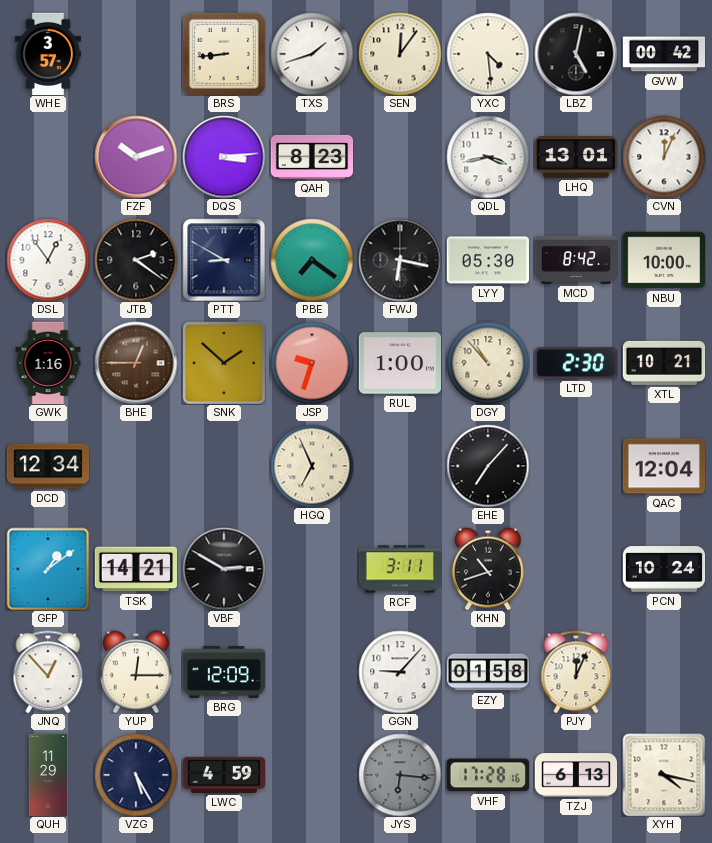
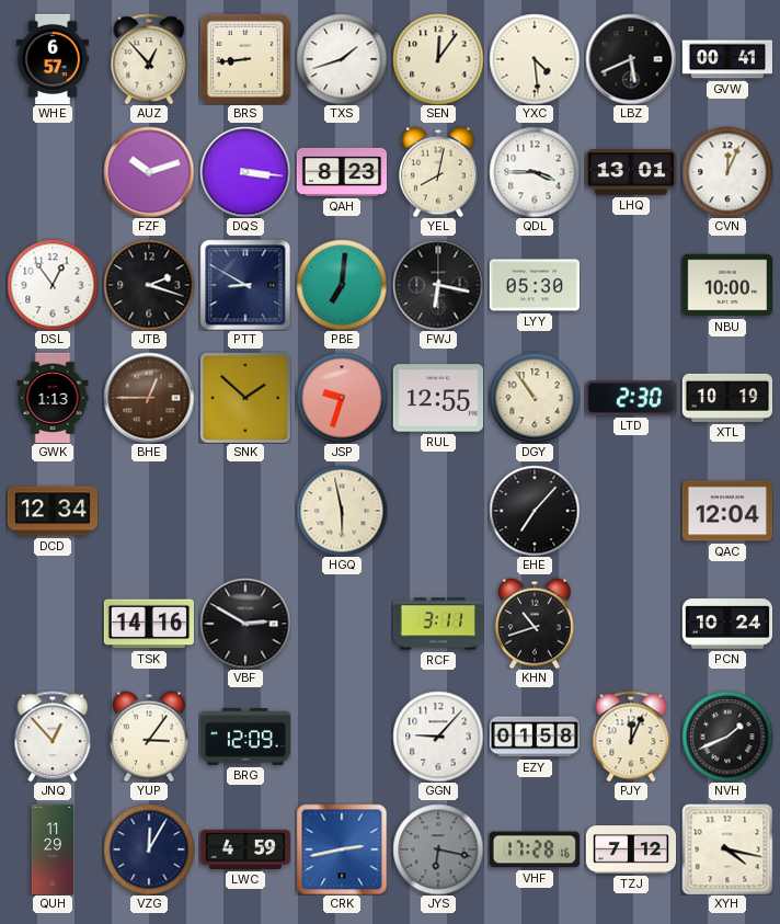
WHE: 3:57 -> 6:57
AUZ: none -> 12:53
LBZ: 5:02 -> 5:41
GVW: 00:42 -> 00:41
DQS: 3:14 -> 3:16
YEL: none -> 8:02
QDL: 3:43 -> 3:45
JTB: 2:21 -> 2:18
PBE: 7:21 -> 7:01
MCD: 8:42 -> none
GWK: 1:16 -> 1:13
RUL: 1:00 -> 12:55
DGY: 10:53 -> 10:54
XTL: 10:21 -> 10:19
HGQ: 6:56 -> 5:58
GFP: 1:09 -> none
TSK: 14:21 -> 14:16
YUP: 12:15 -> 3:06
NVH: none -> 1:41
VZG: 5:25 -> 12:05
CRK: none -> 2:43
JYS: 6:16 -> 6:17
TZJ: 6:13 -> 7:12
